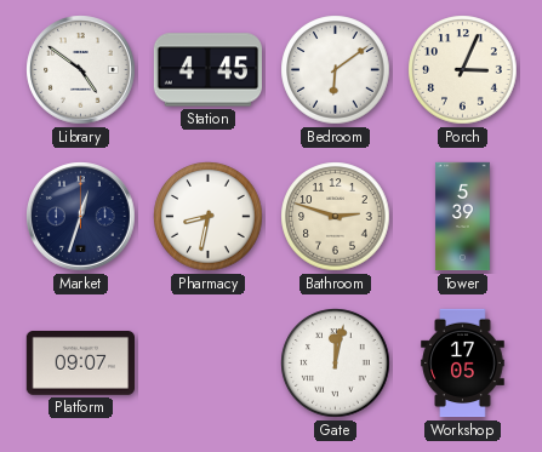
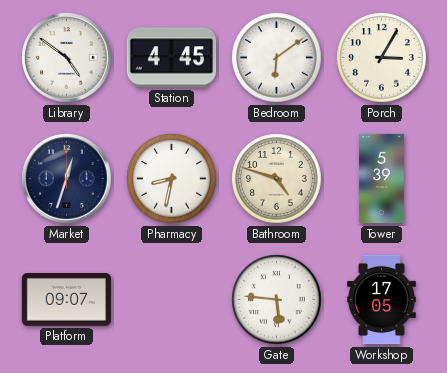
Porch: 3:04 -> 3:05
Bathroom: 2:48 -> 4:48
Gate: 12:02 -> 5:46
